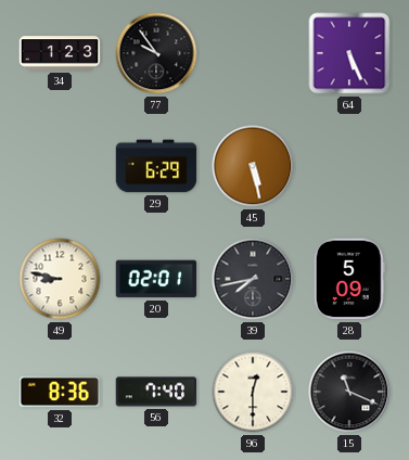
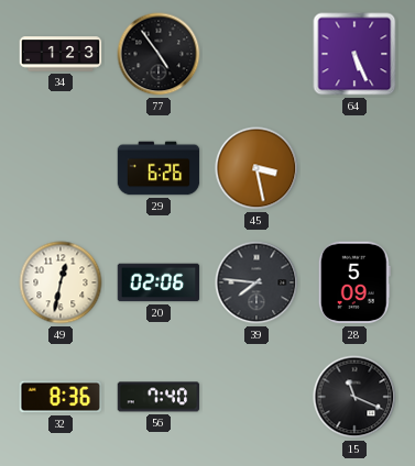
77: 9:54 -> 4:54
29: 6:29 -> 6:26
45: 5:28 -> 3:28
49: 8:47 -> 12:32
20: 02:01 -> 02:06
39: 7:43 -> 7:46
96: 12:30 -> none
